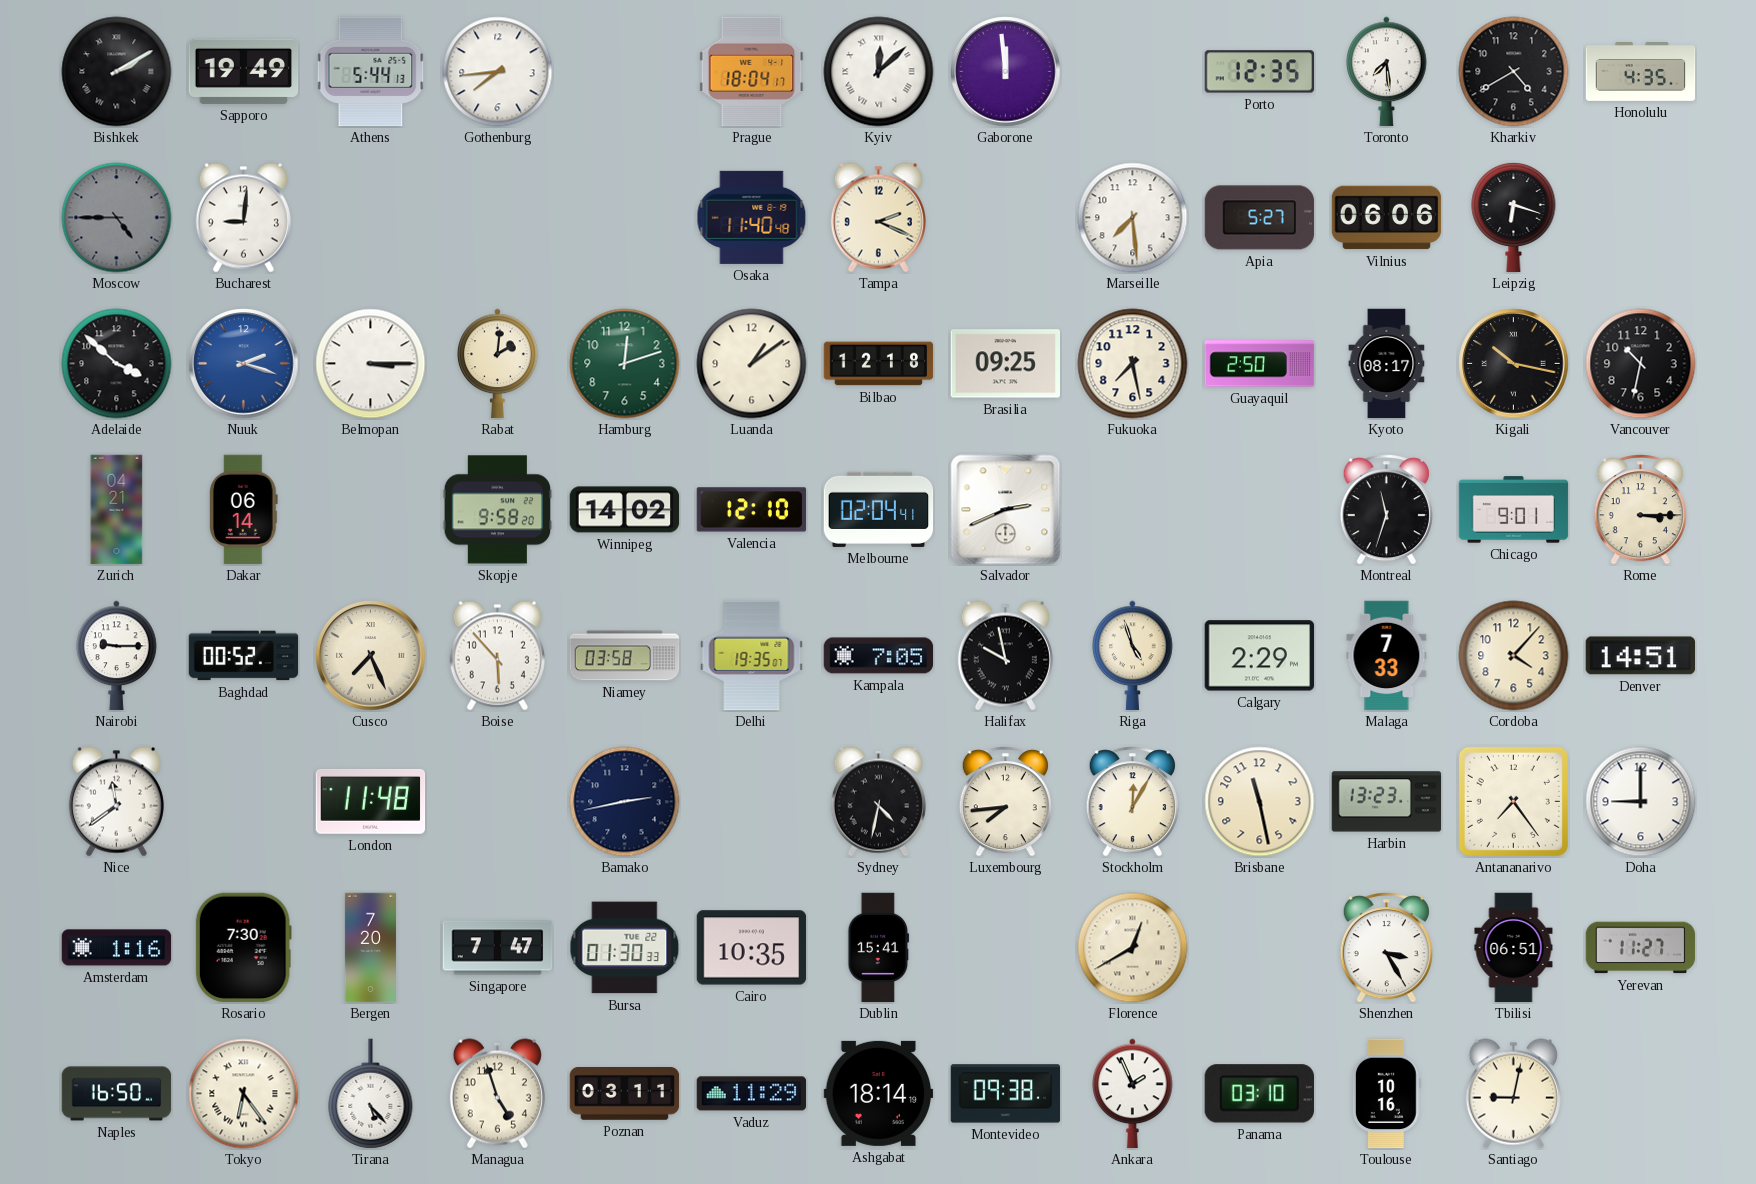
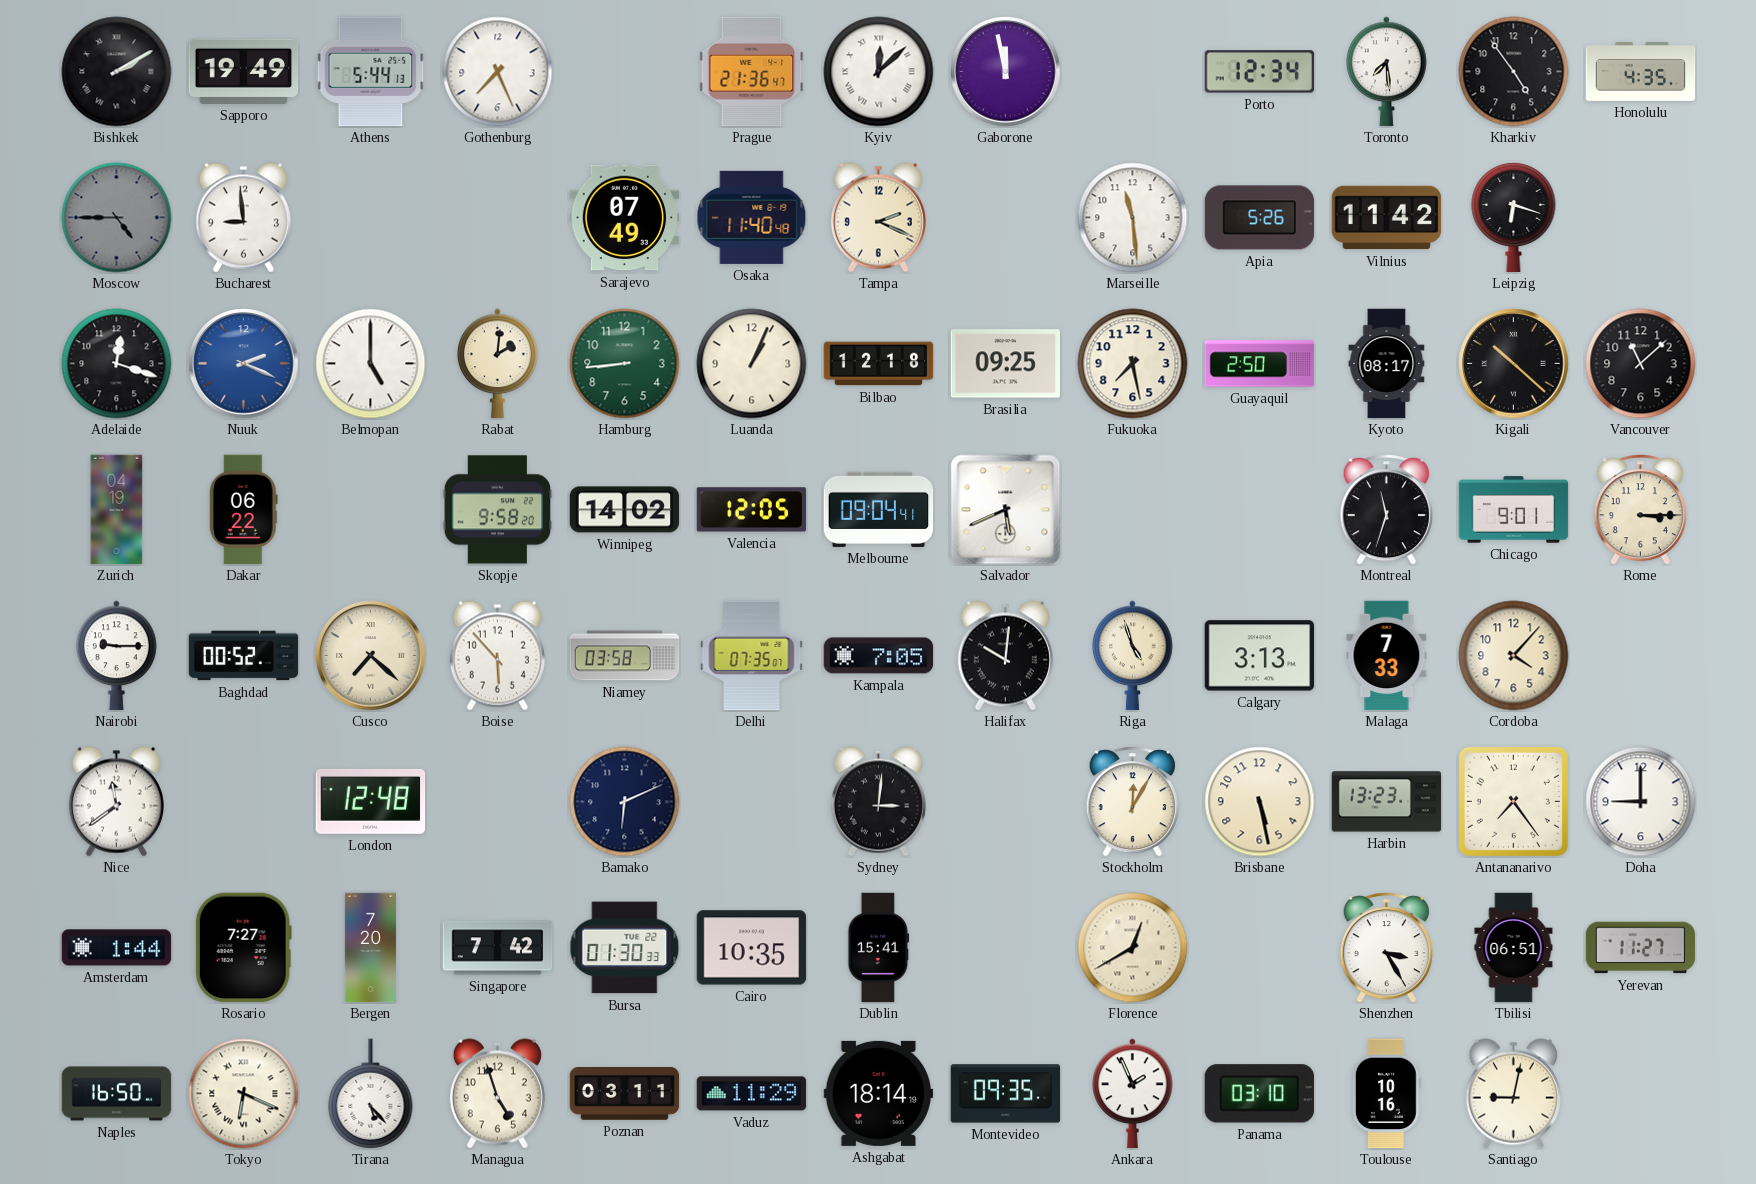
Gothenburg: 7:44 -> 7:26
Prague: 18:04 -> 21:36
Gaborone: 11:59 -> 11:58
Porto: 12:35 -> 12:34
Kharkiv: 4:40 -> 4:54
Bucharest: 9:01 -> 8:59
Sarajevo: none -> 07:49
Marseille: 7:29 -> 11:29
Apia: 5:27 -> 5:26
Vilnius: 06:06 -> 11:42
Adelaide: 3:52 -> 12:18
Nuuk: 2:18 -> 2:19
Belmopan: 3:15 -> 5:00
Hamburg: 12:12 -> 8:44
Luanda: 1:09 -> 1:04
Kigali: 10:17 -> 10:22
Vancouver: 10:32 -> 11:08
Zurich: 04:21 -> 04:19
Dakar: 06:14 -> 06:22
Valencia: 12:10 -> 12:05
Melbourne: 02:04 -> 09:04
Salvador: 2:41 -> 5:41
Cusco: 7:26 -> 7:22
Delhi: 19:35 -> 07:35
Halifax: 9:58 -> 10:01
Calgary: 2:29 -> 3:13
Denver: 14:51 -> none
London: 11:48 -> 12:48
Bamako: 2:43 -> 6:11
Sydney: 4:32 -> 3:01
Luxembourg: 7:44 -> none
Brisbane: 11:28 -> 5:28
Amsterdam: 1:16 -> 1:44
Rosario: 7:30 -> 7:27
Singapore: 7:47 -> 7:42
Tokyo: 6:24 -> 6:19
Montevideo: 09:38 -> 09:35
